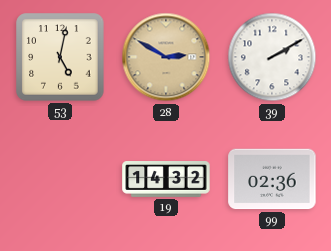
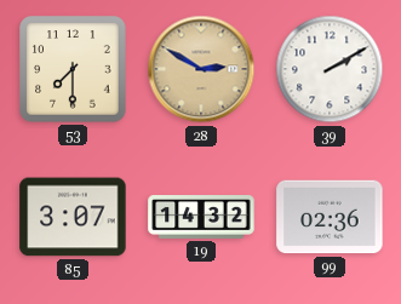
53: 5:02 -> 7:30
85: none -> 3:07
